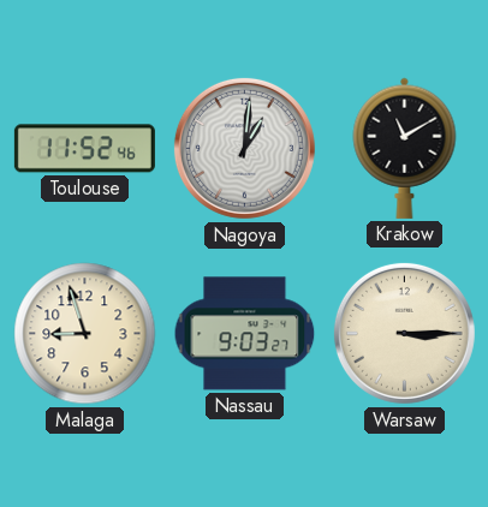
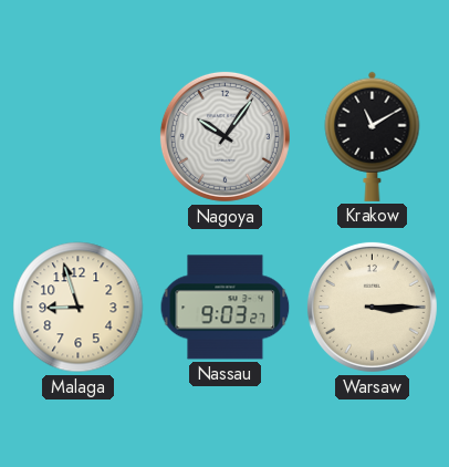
Toulouse: 11:52 -> none
Nagoya: 1:01 -> 10:06
